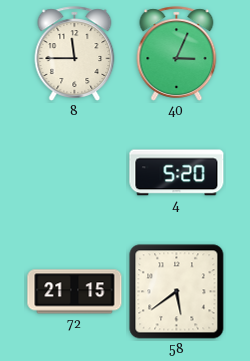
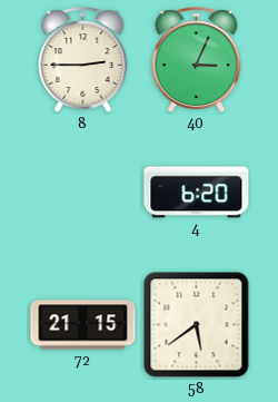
8: 11:45 -> 2:45
4: 5:20 -> 6:20
